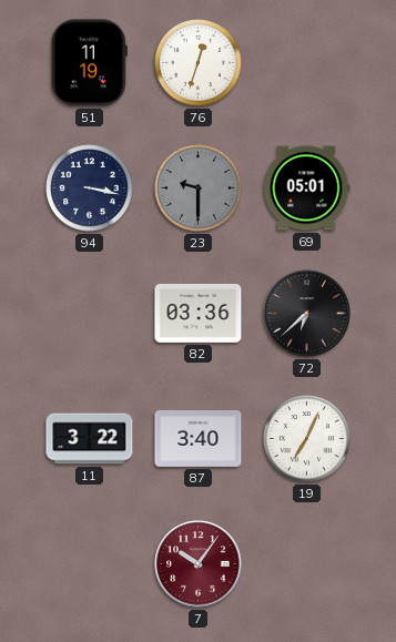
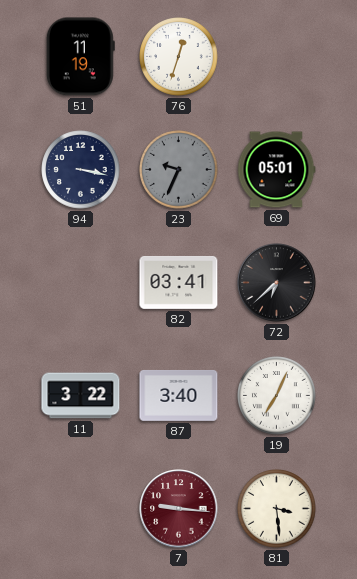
23: 9:30 -> 9:34
82: 03:36 -> 03:41
7: 10:06 -> 9:16
81: none -> 3:29
